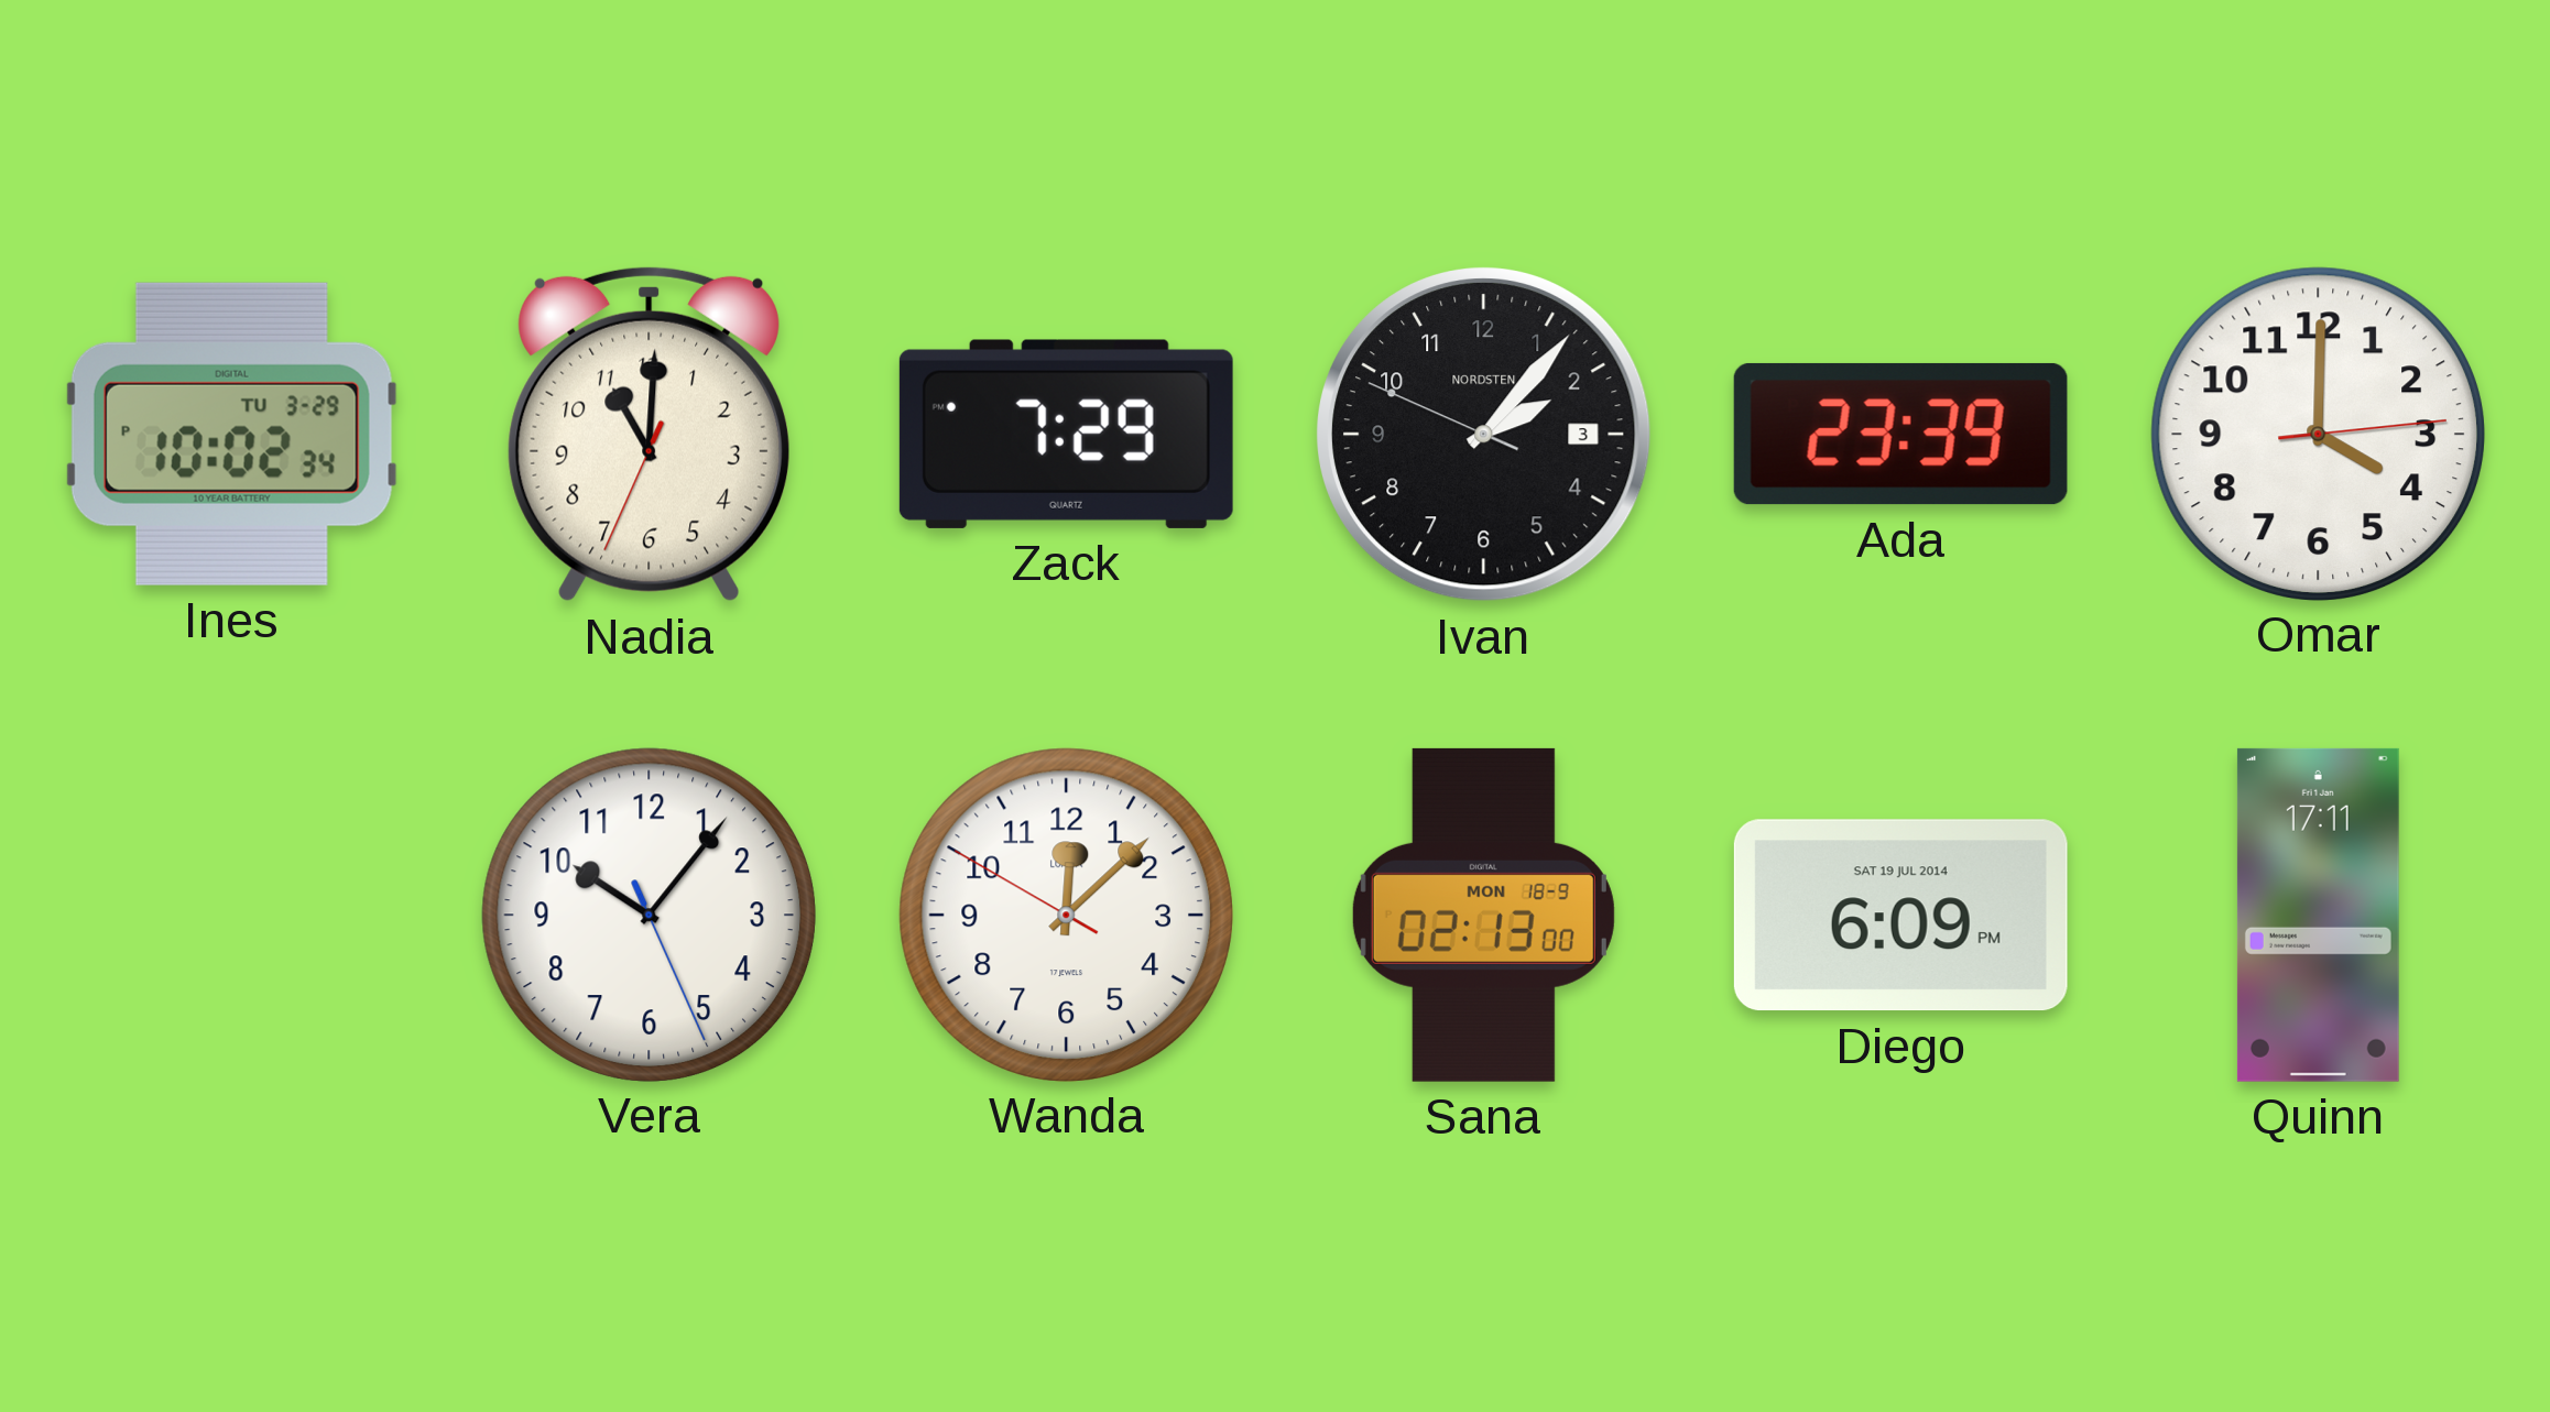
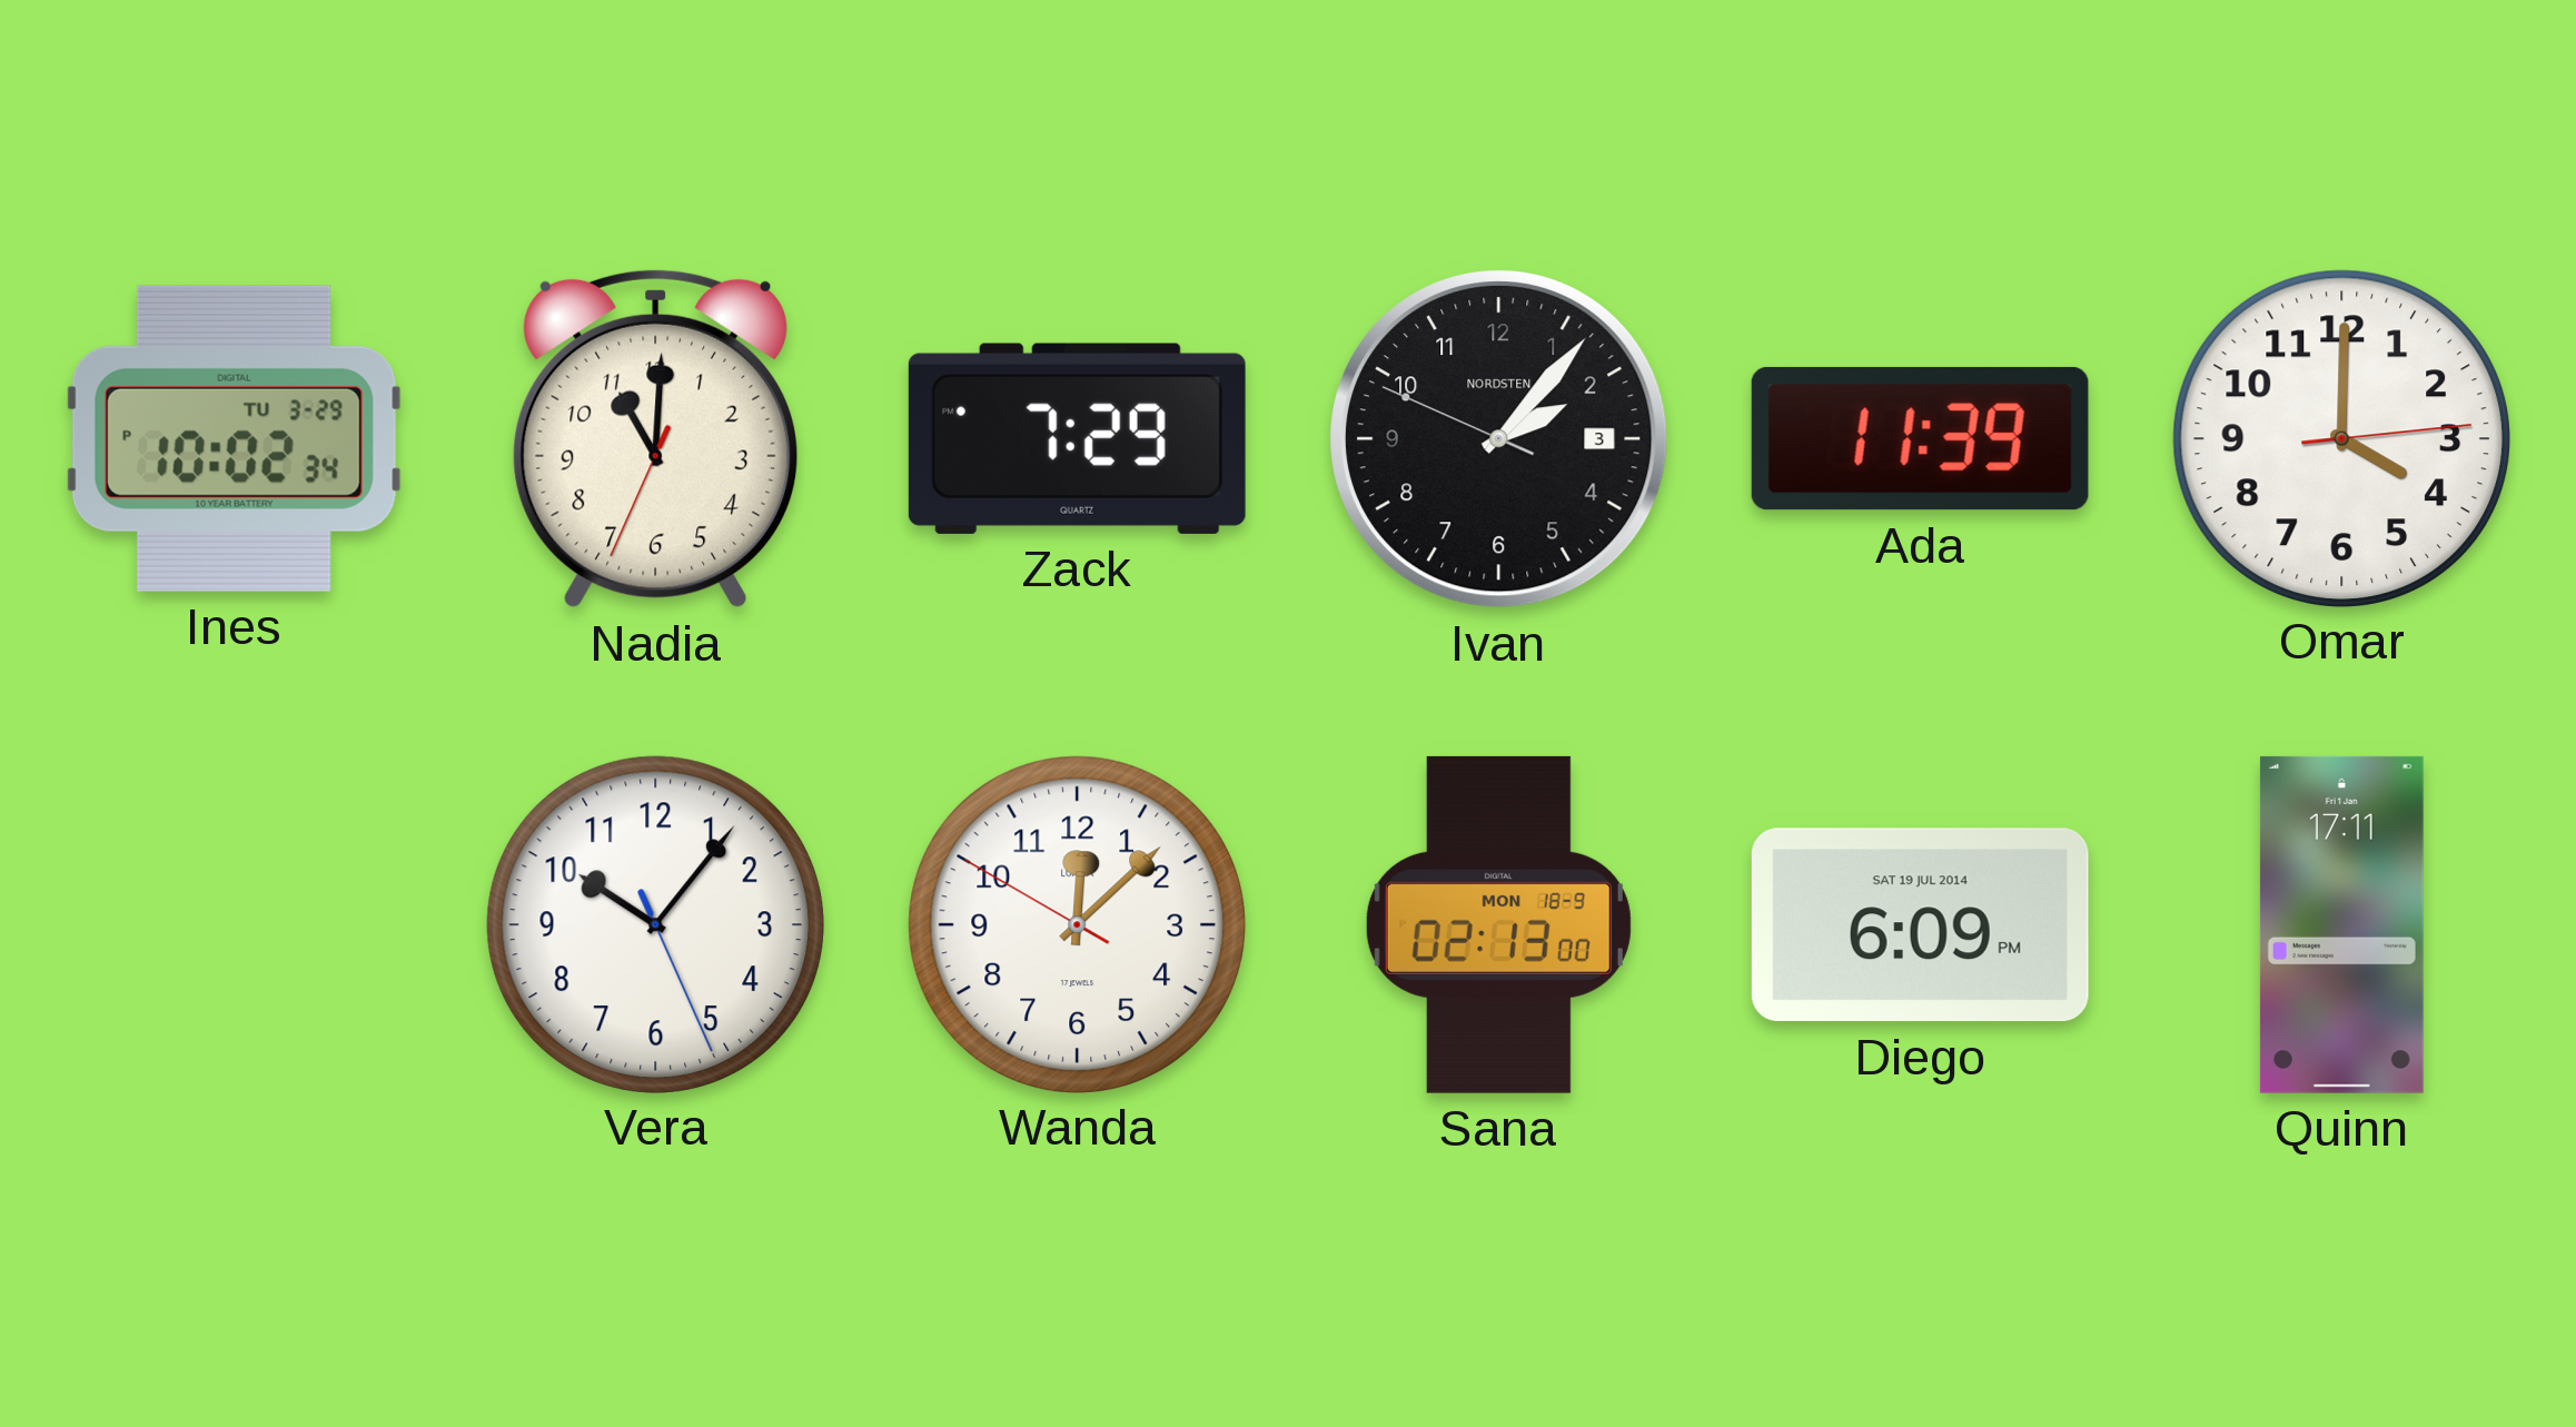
Ada: 23:39 -> 11:39
